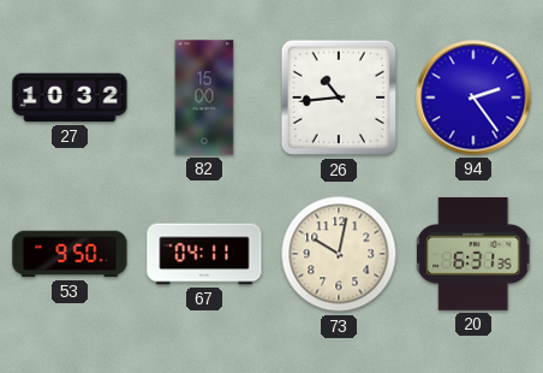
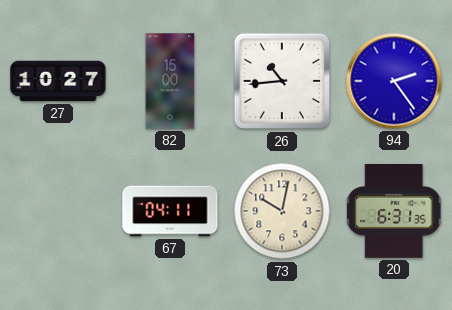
27: 10:32 -> 10:27
53: 9:50 -> none
